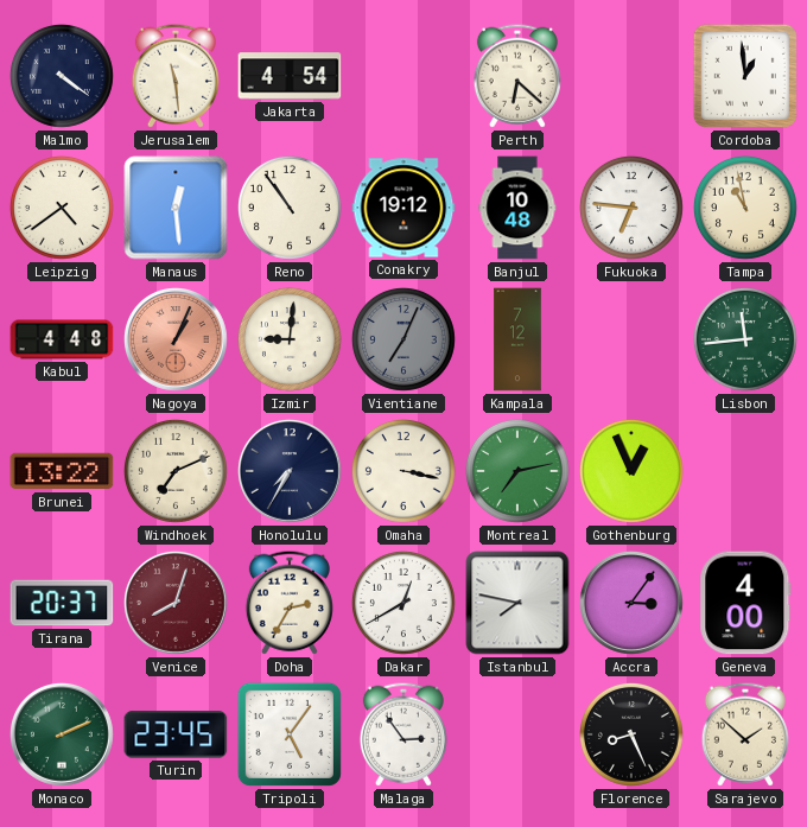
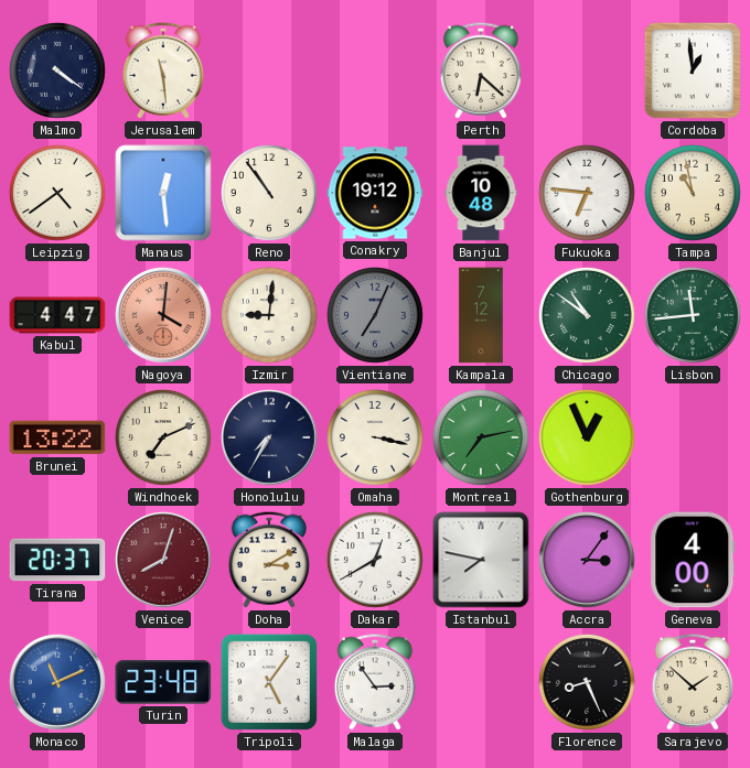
Jakarta: 4:54 -> none
Kabul: 4:48 -> 4:47
Nagoya: 1:04 -> 4:01
Chicago: none -> 10:51
Doha: 2:35 -> 3:10
Monaco: 2:11 -> 11:11
Monaco dial: green -> blue
Turin: 23:45 -> 23:48
